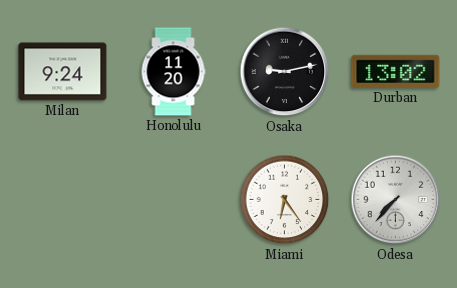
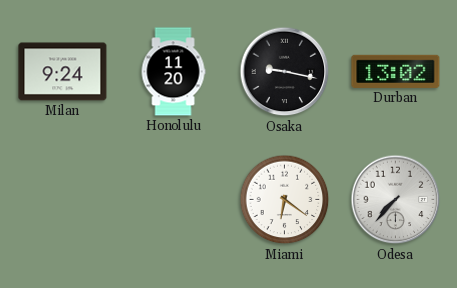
Osaka: 9:13 -> 9:17
Miami: 6:24 -> 6:21
